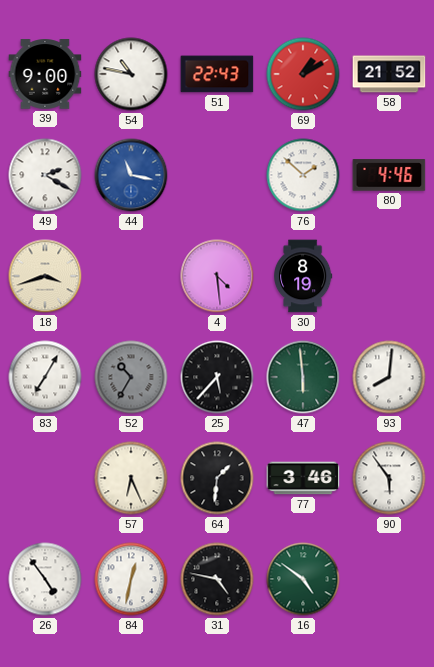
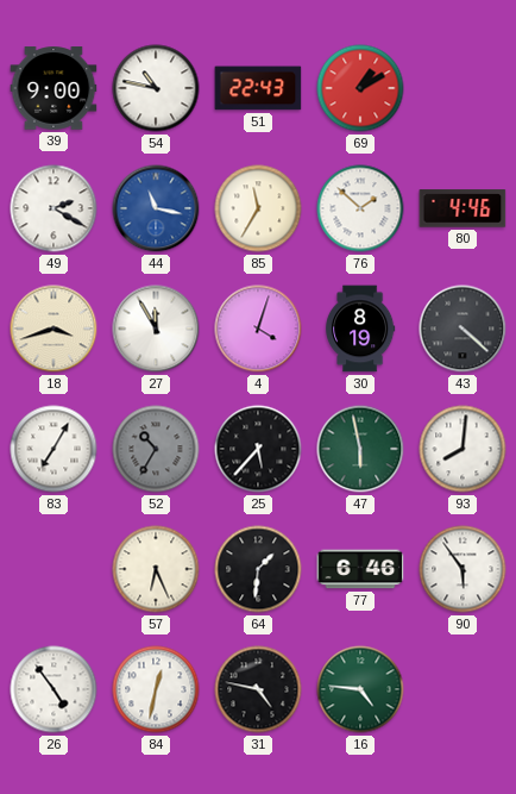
58: 21:52 -> none
85: none -> 11:35
27: none -> 11:55
4: 4:29 -> 4:03
43: none -> 4:22
47: 5:59 -> 5:58
77: 3:46 -> 6:46
16: 4:51 -> 4:46
